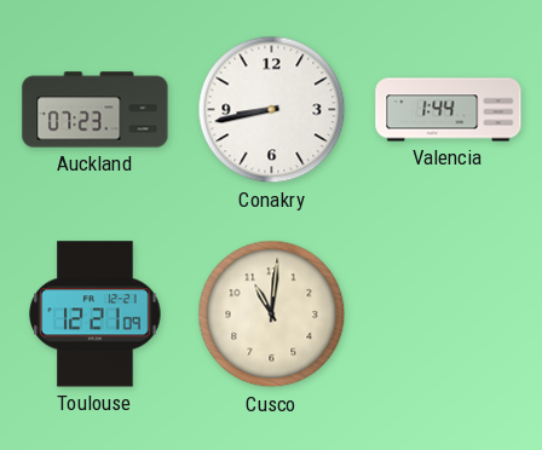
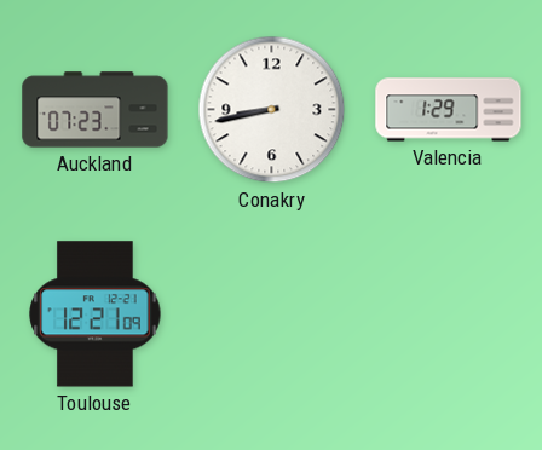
Valencia: 1:44 -> 1:29
Cusco: 11:01 -> none
